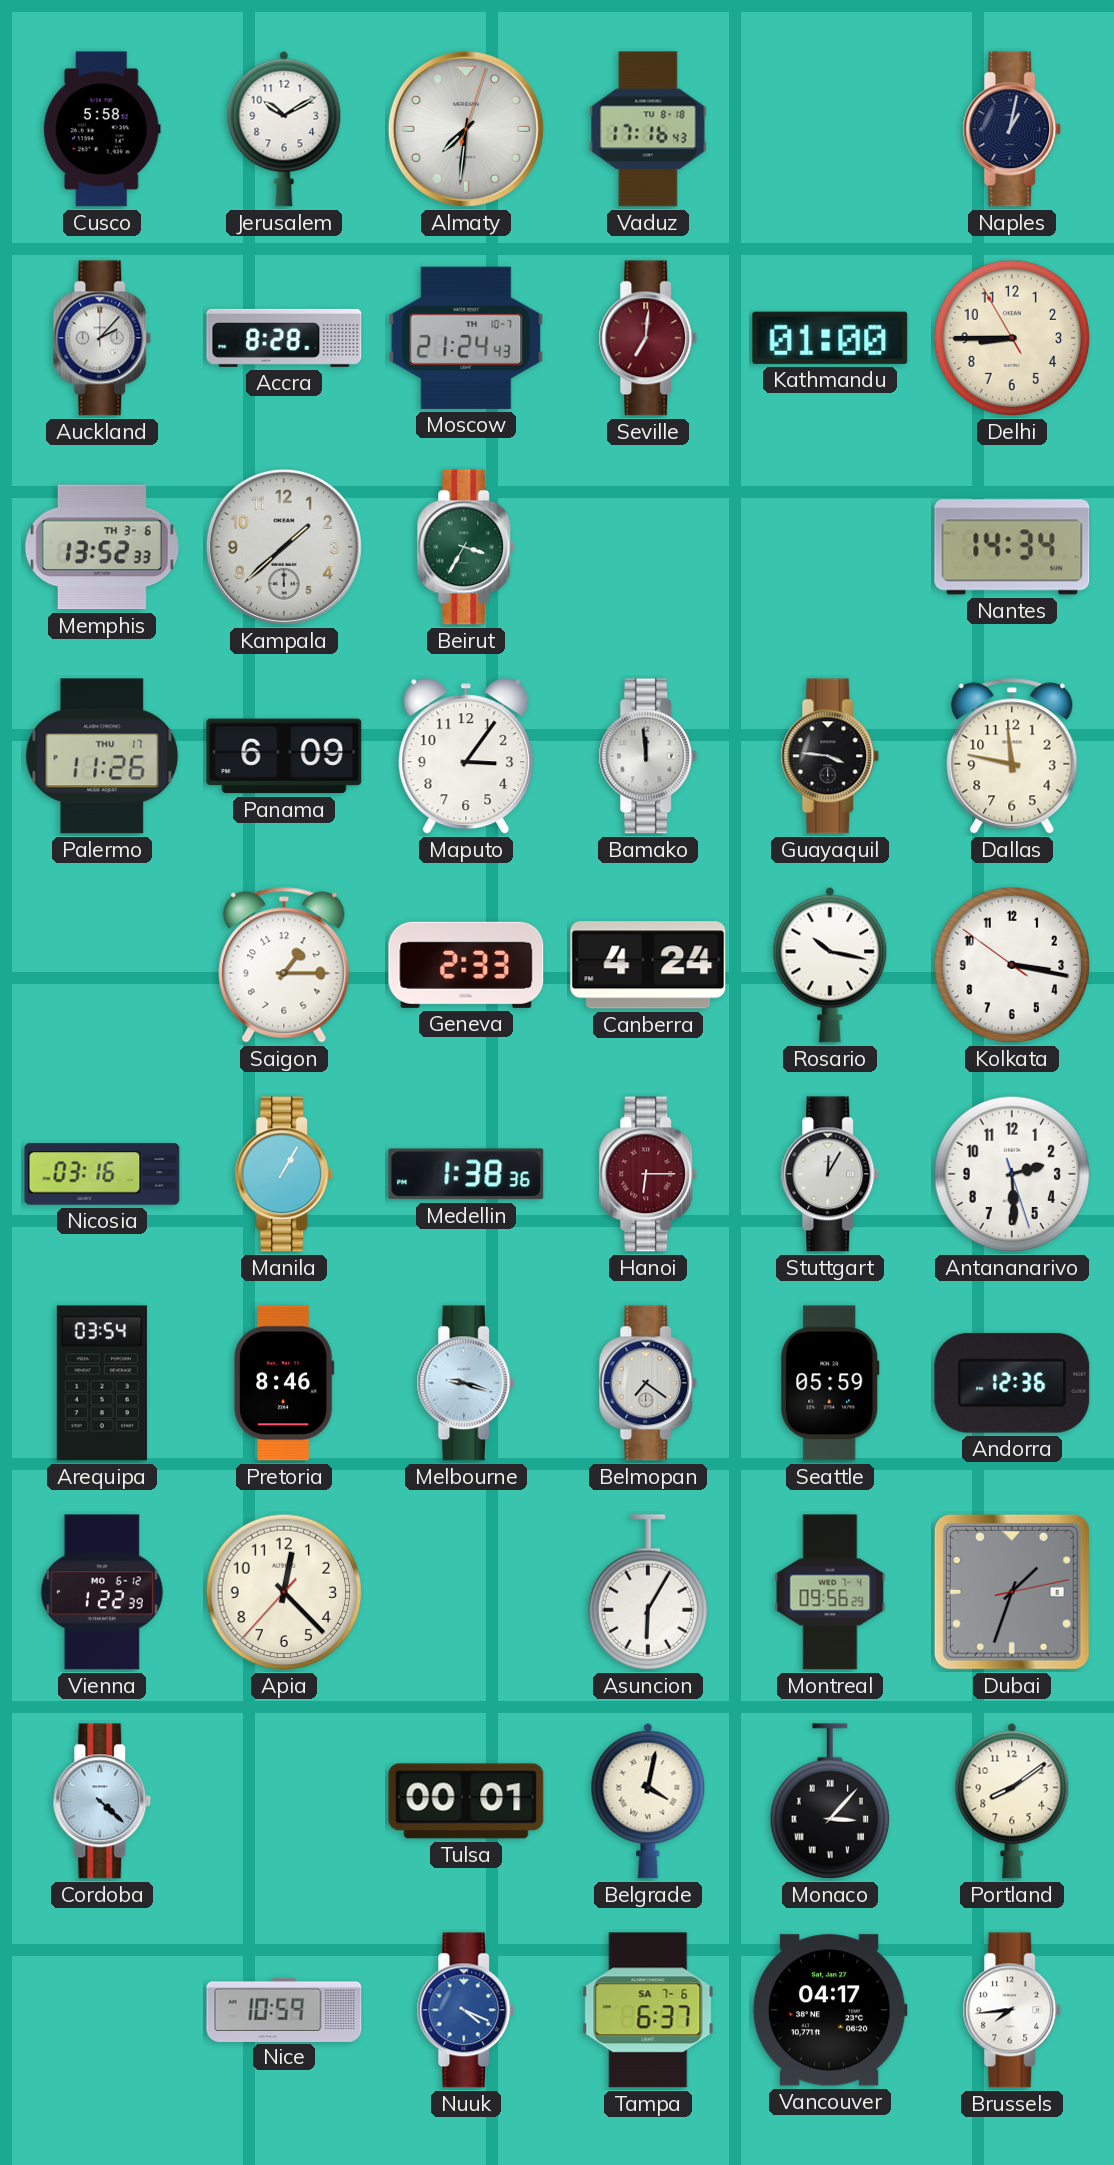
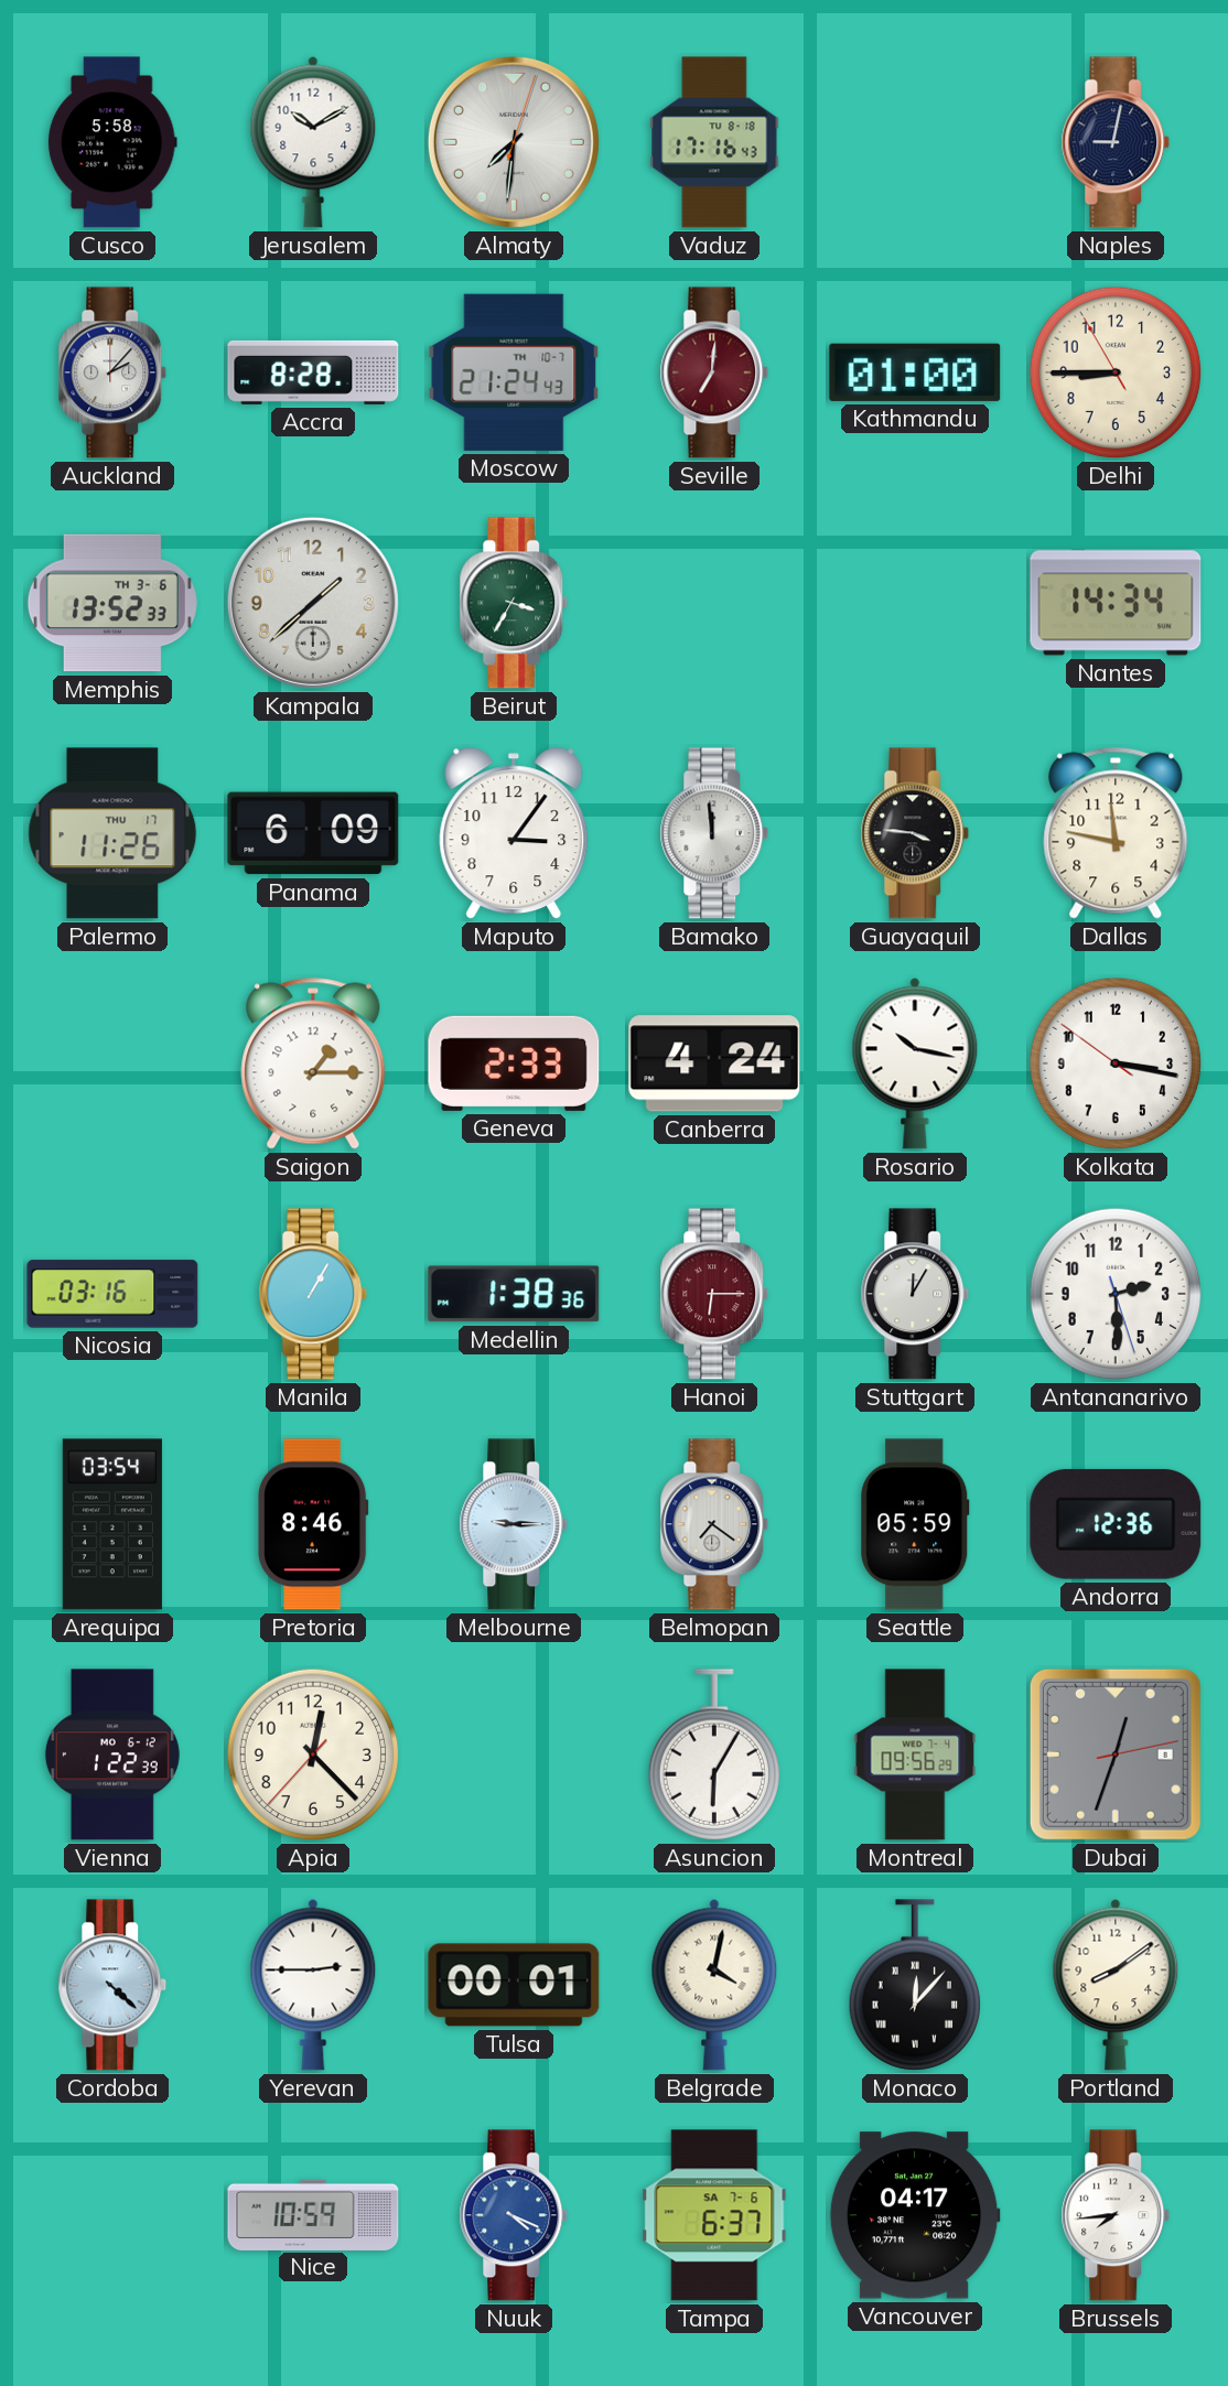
Naples: 1:02 -> 9:02
Melbourne: 9:18 -> 9:15
Dubai: 1:33 -> 12:33
Yerevan: none -> 2:45
Monaco: 3:07 -> 12:07
